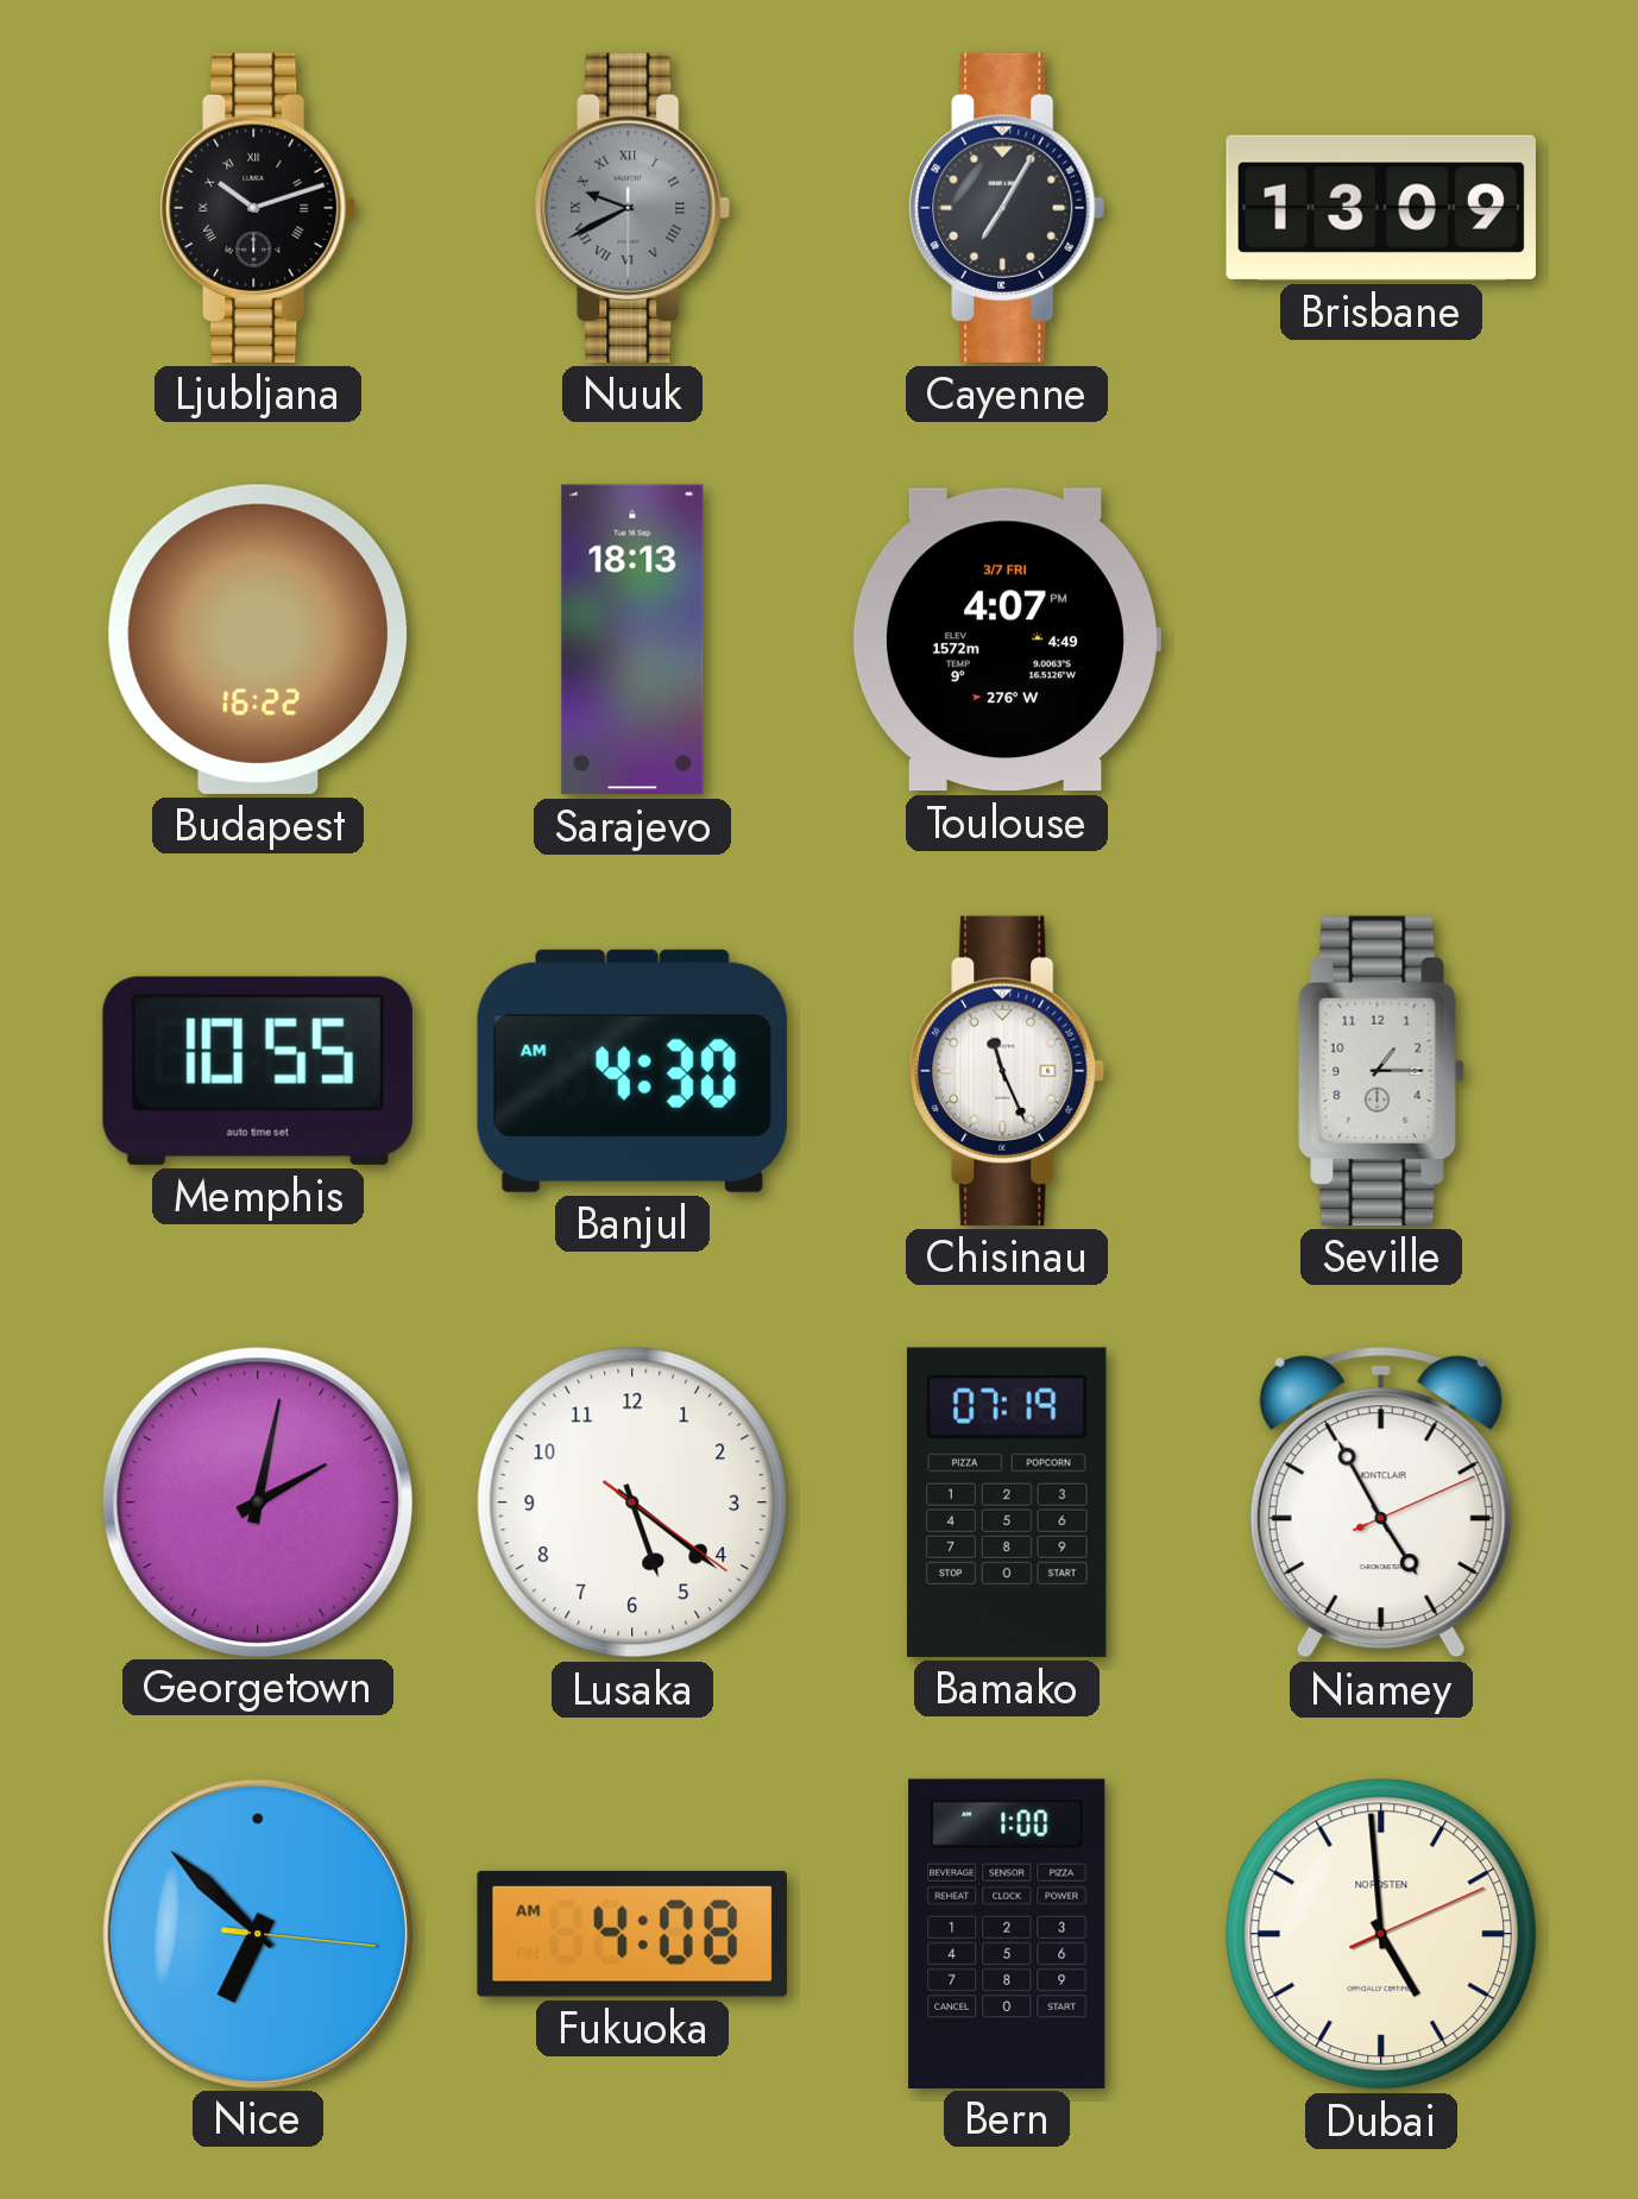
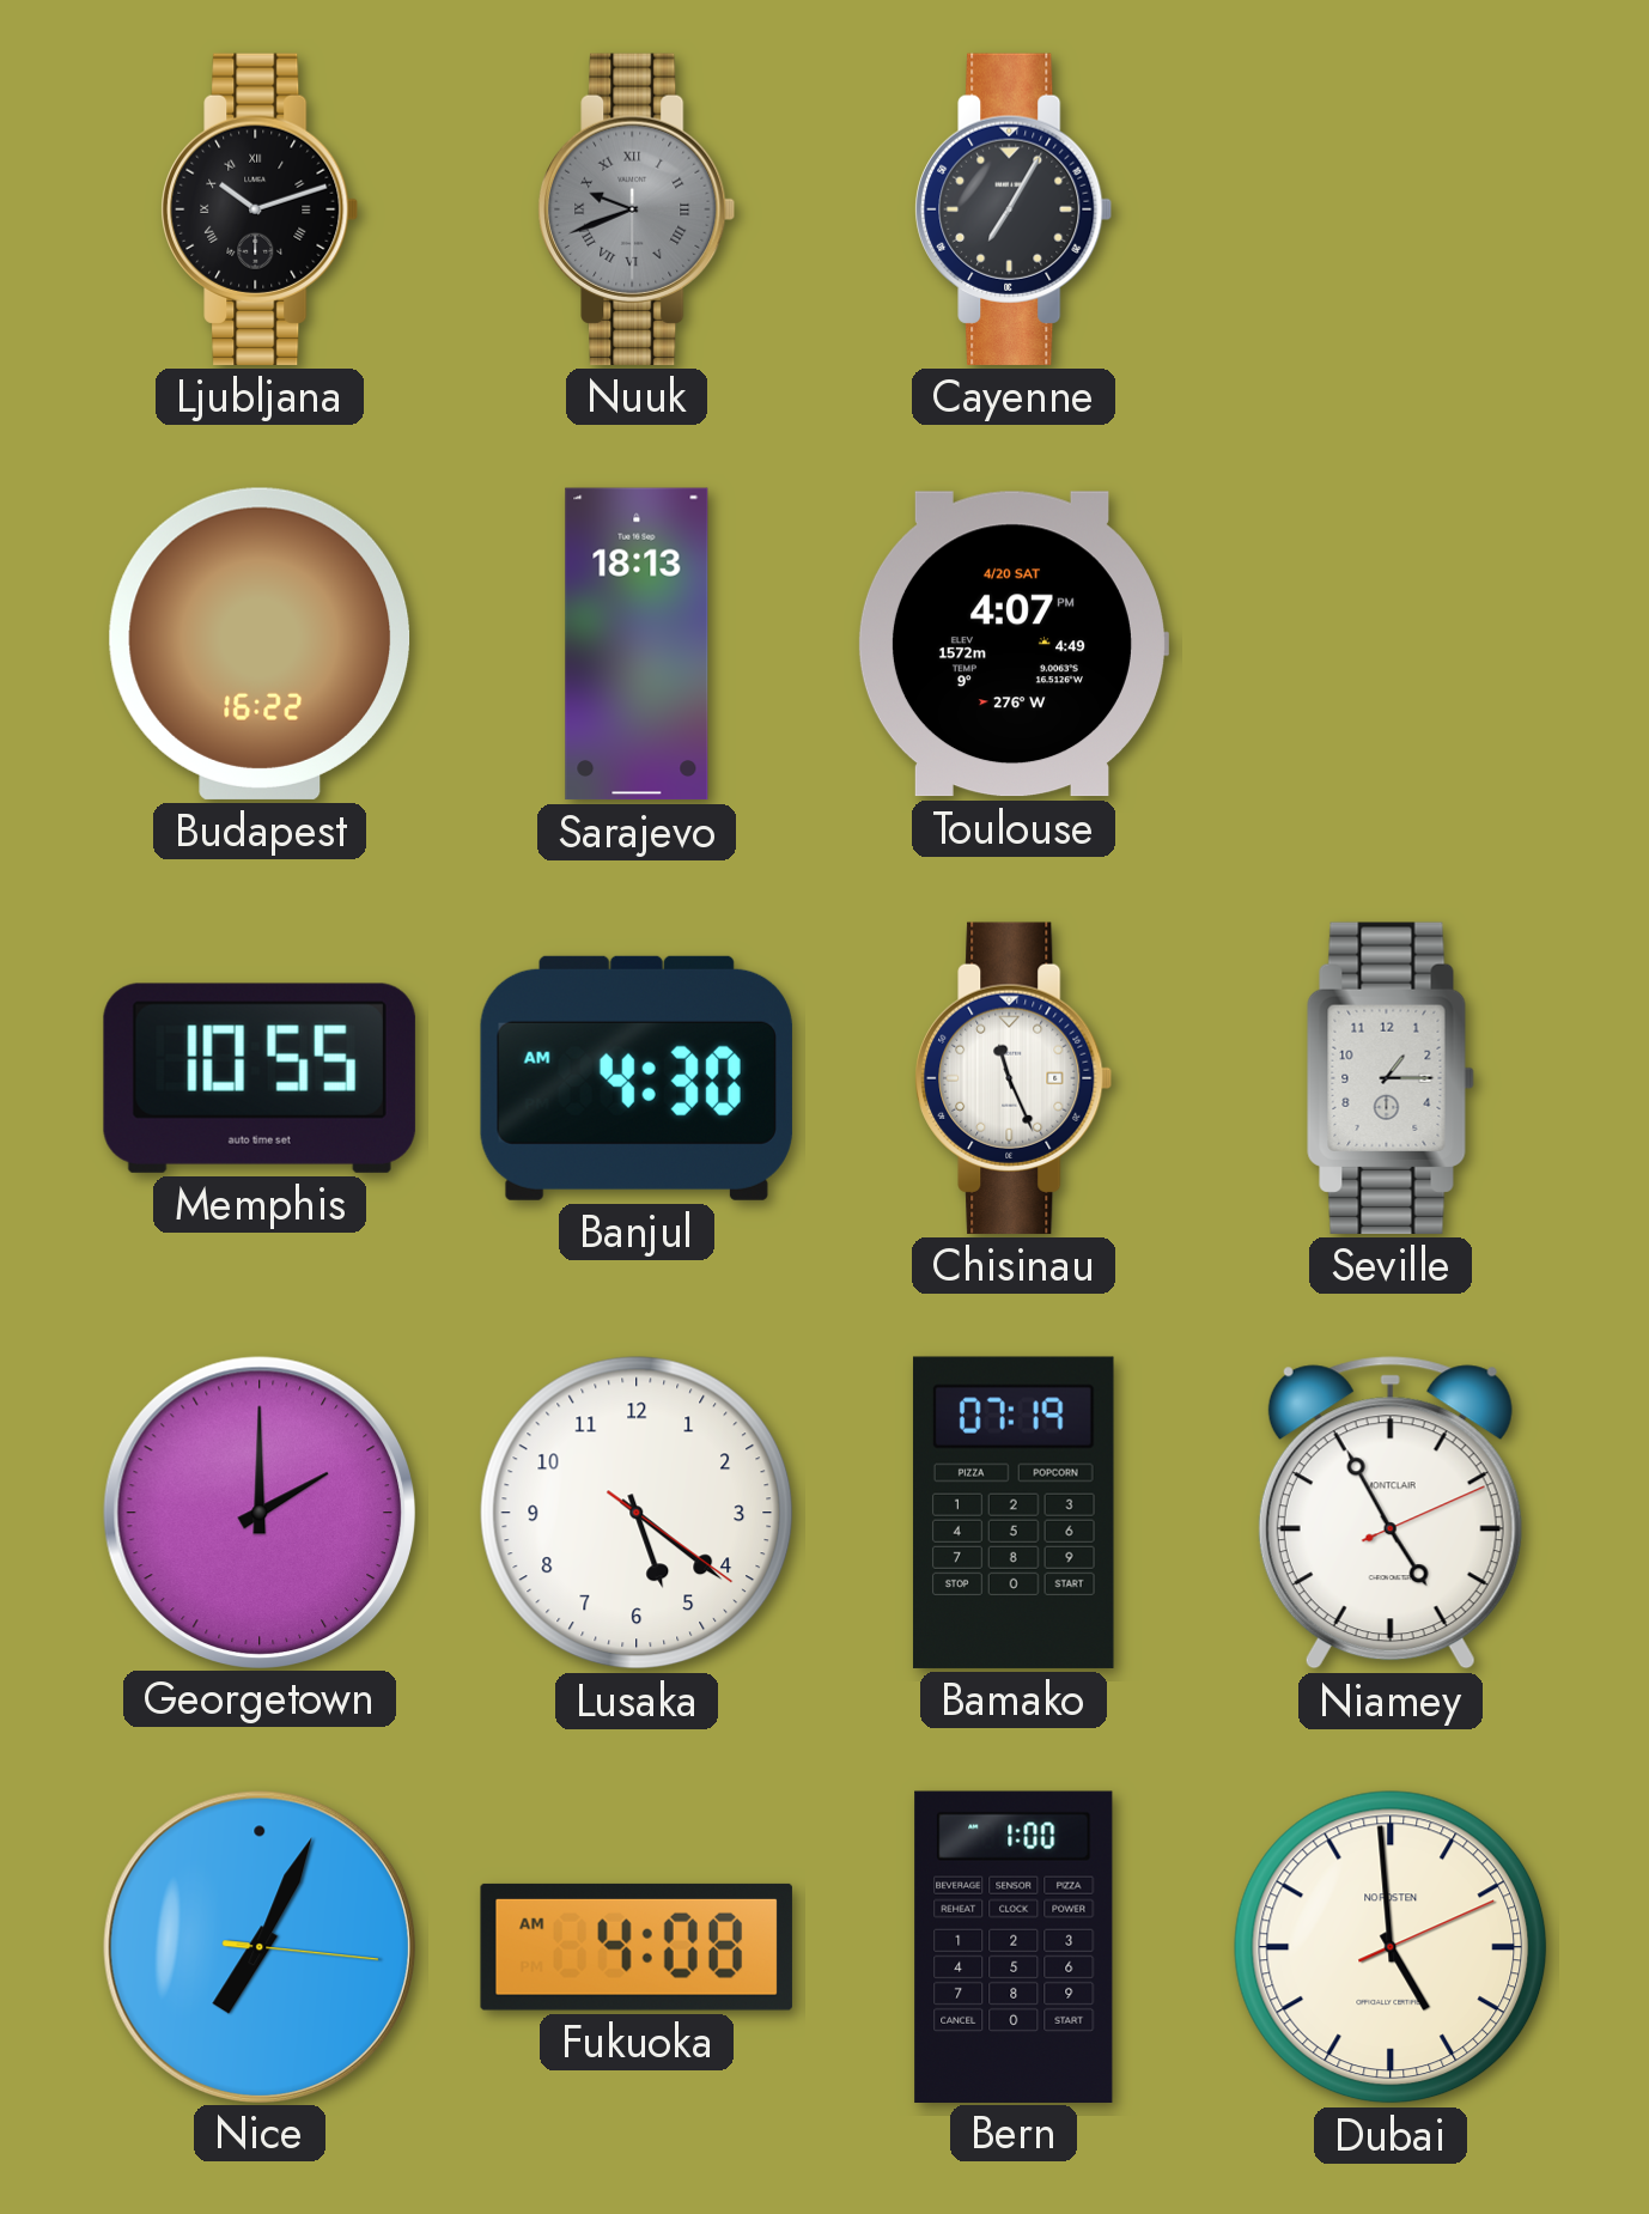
Nuuk: 9:40 -> 9:41
Brisbane: 13:09 -> none
Toulouse date: 3/7 FRI -> 4/20 SAT
Georgetown: 2:02 -> 2:00
Nice: 6:52 -> 7:04
